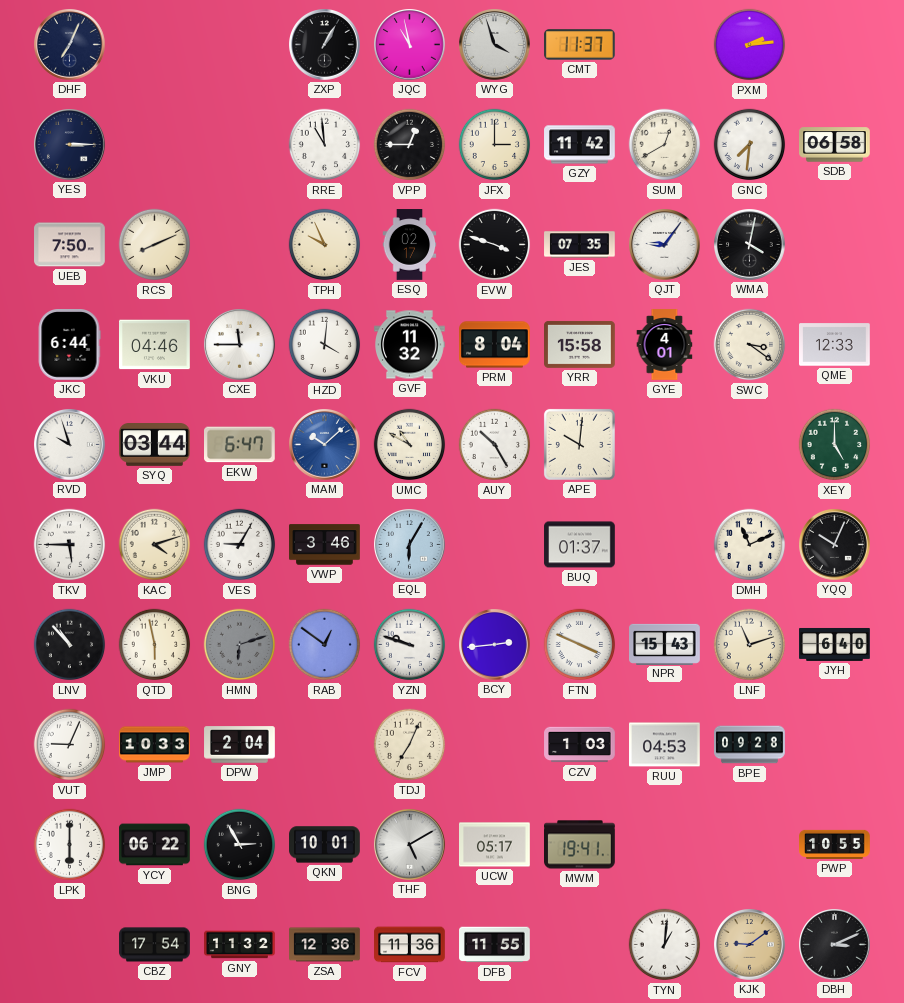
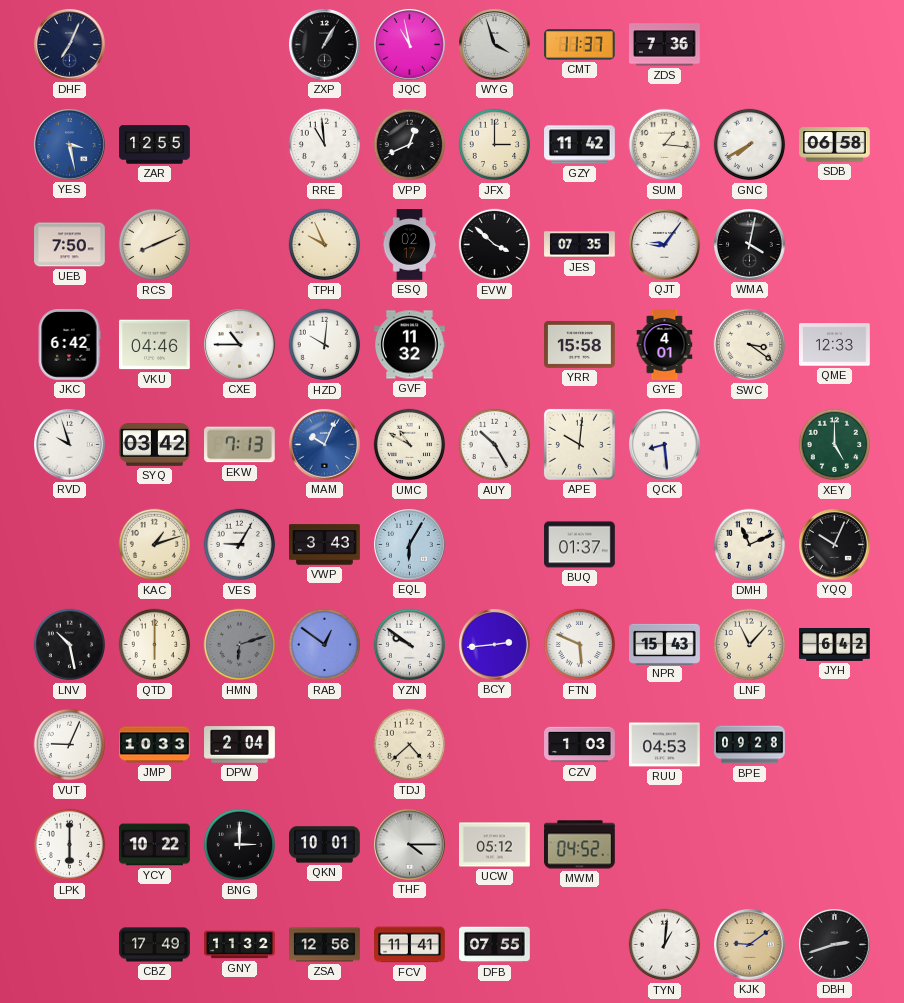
ZDS: none -> 7:36
PXM: 2:14 -> none
YES: 3:15 -> 3:28
YES dial: navy -> blue
ZAR: none -> 12:55
VPP: 12:45 -> 12:41
SUM: 12:40 -> 1:16
GNC: 7:31 -> 7:40
EVW: 3:48 -> 3:52
JKC: 6:44 -> 6:42
CXE: 11:45 -> 10:45
HZD: 4:01 -> 10:01
PRM: 8:04 -> none
SYQ: 03:44 -> 03:42
EKW: 6:47 -> 7:13
MAM: 10:08 -> 10:04
QCK: none -> 8:29
TKV: 5:45 -> none
KAC: 4:12 -> 1:12
VWP: 3:46 -> 3:43
LNV: 10:53 -> 10:28
QTD: 5:58 -> 6:00
YZN: 9:48 -> 9:51
FTN: 3:49 -> 5:49
LNF: 11:12 -> 11:07
JYH: 6:40 -> 6:42
TDJ: 7:04 -> 4:38
YCY: 06:22 -> 10:22
BNG: 2:55 -> 3:00
THF: 5:10 -> 4:15
UCW: 05:17 -> 05:12
MWM: 19:41 -> 04:52
PWP: 10:55 -> none
CBZ: 17:54 -> 17:49
ZSA: 12:36 -> 12:56
FCV: 11:36 -> 11:41
DFB: 11:55 -> 07:55
DBH: 3:11 -> 2:42
